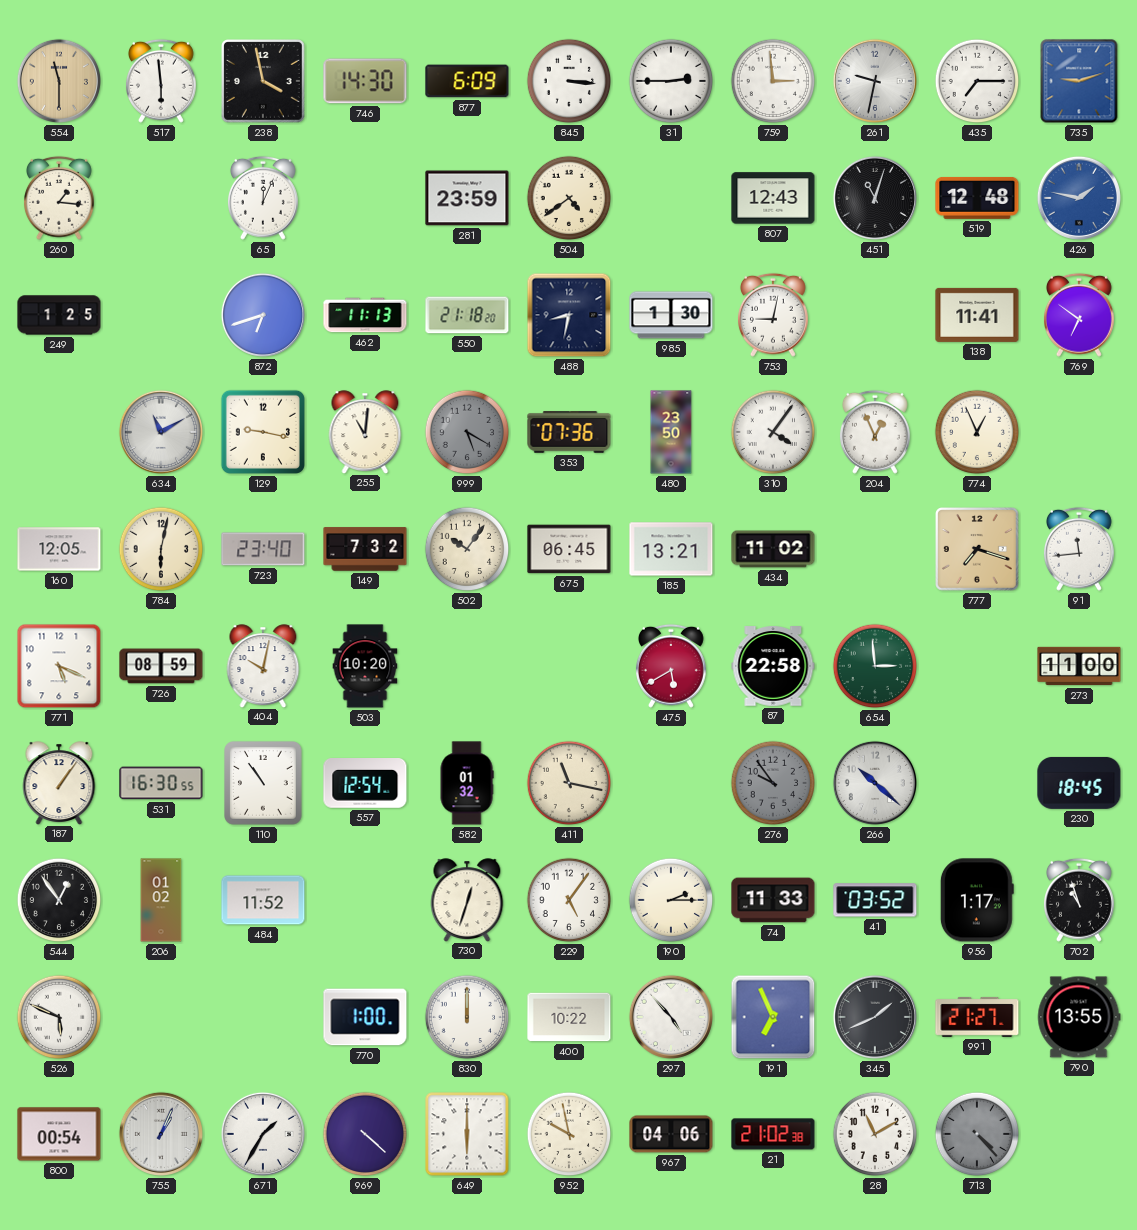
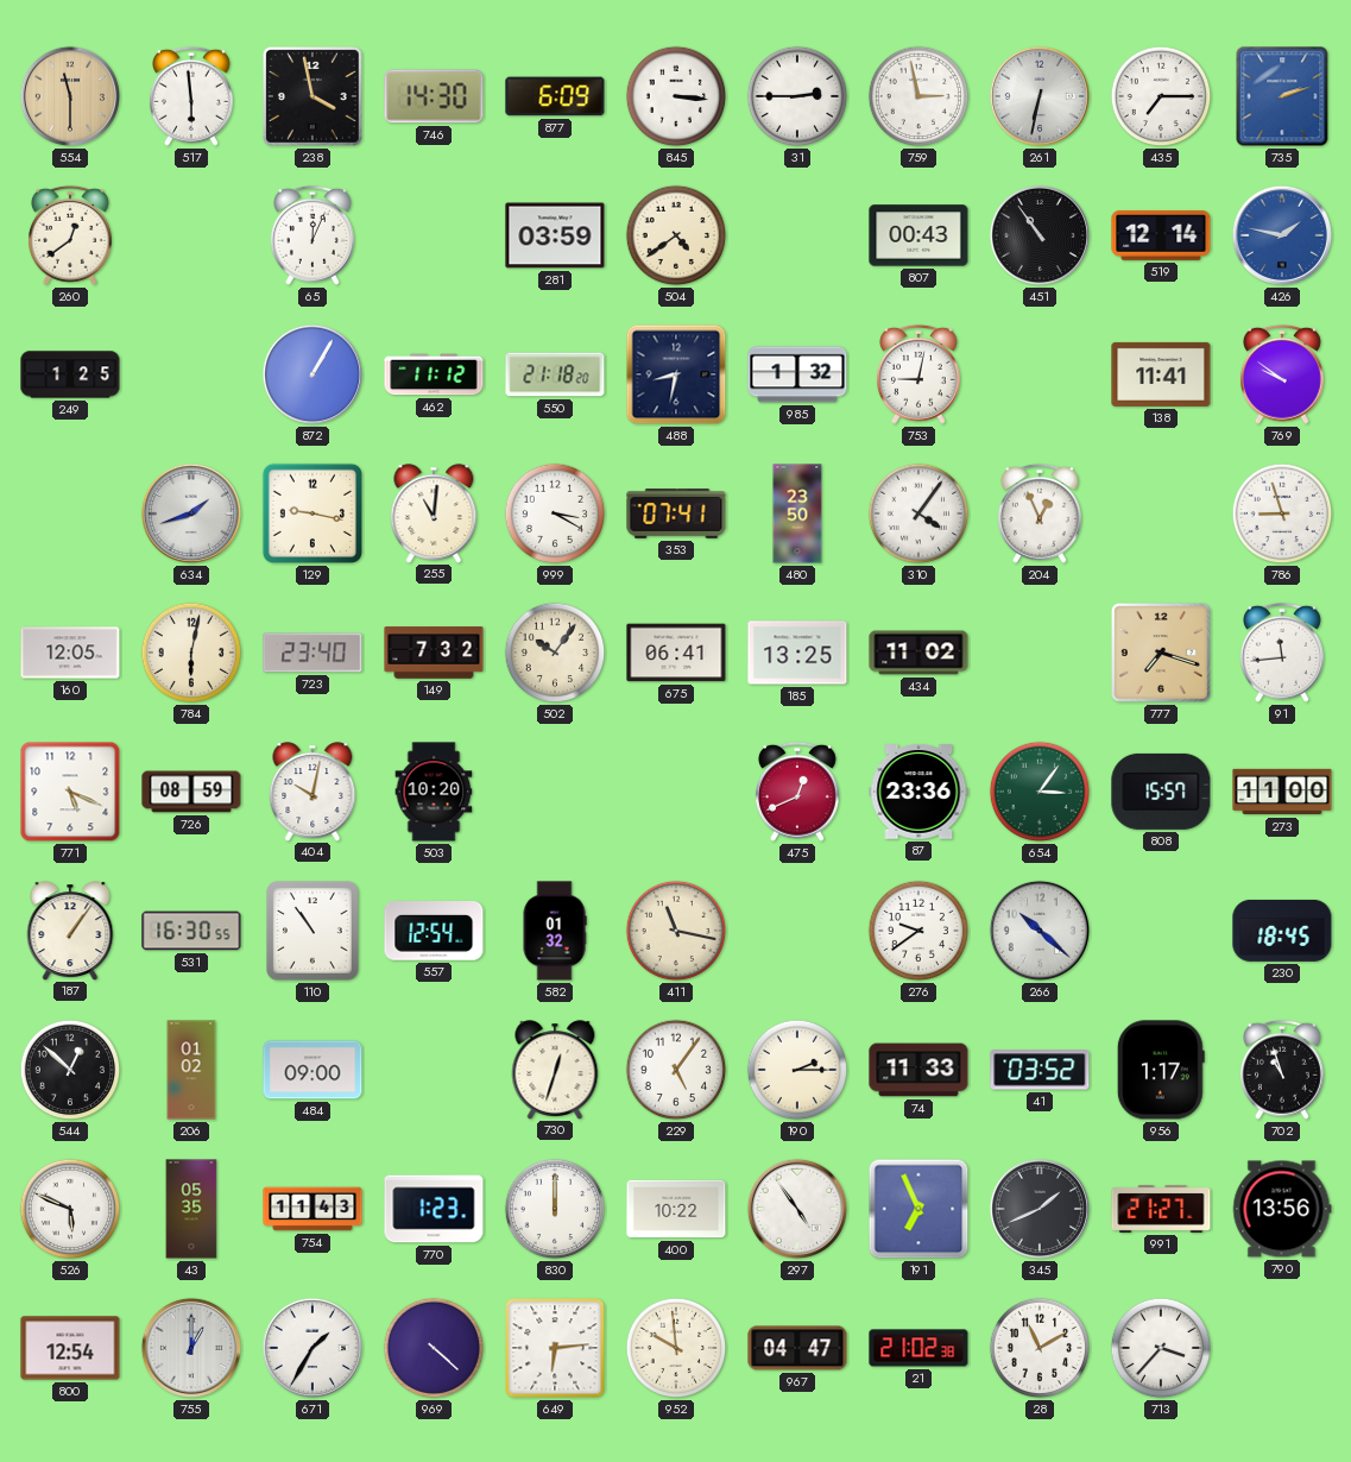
759: 2:59 -> 2:58
261: 9:32 -> 6:32
735: 9:12 -> 2:12
260: 1:16 -> 12:39
281: 23:59 -> 03:59
807: 12:43 -> 00:43
451: 11:03 -> 10:54
519: 12:48 -> 12:14
872: 6:42 -> 1:05
462: 11:13 -> 11:12
985: 1:30 -> 1:32
769: 6:51 -> 9:51
634: 11:10 -> 1:42
999: 5:20 -> 3:20
999 dial: grey -> white
353: 07:36 -> 07:41
774: 12:56 -> none
786: none -> 8:57
675: 06:45 -> 06:41
185: 13:21 -> 13:25
475: 5:40 -> 12:41
87: 22:58 -> 23:36
654: 2:59 -> 3:06
808: none -> 15:57
276: 9:54 -> 9:39
276 dial: grey -> white
544: 12:54 -> 12:52
484: 11:52 -> 09:00
43: none -> 05:35
754: none -> 11:43
770: 1:00 -> 1:23
297: 4:53 -> 4:54
790: 13:55 -> 13:56
800: 00:54 -> 12:54
755: 1:04 -> 1:00
649: 6:00 -> 6:14
952: 9:58 -> 9:59
967: 04:06 -> 04:47
713: 4:23 -> 3:37
713 dial: grey -> white
